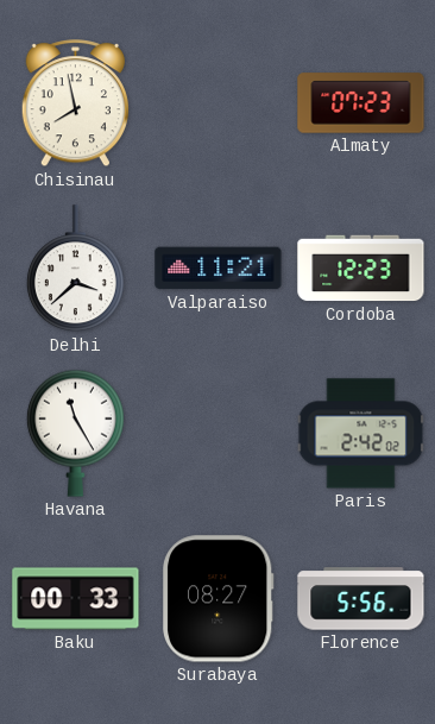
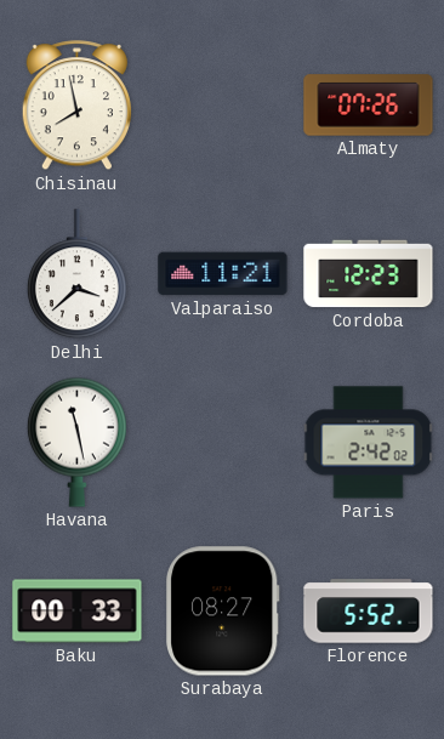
Almaty: 07:23 -> 07:26
Havana: 11:25 -> 11:28
Florence: 5:56 -> 5:52
